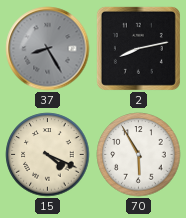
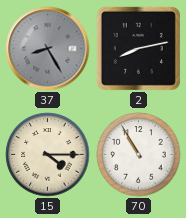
15: 4:19 -> 4:15
70: 5:55 -> 10:55
